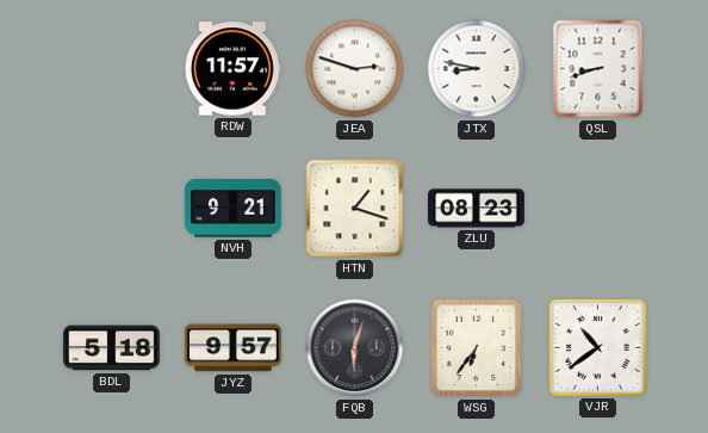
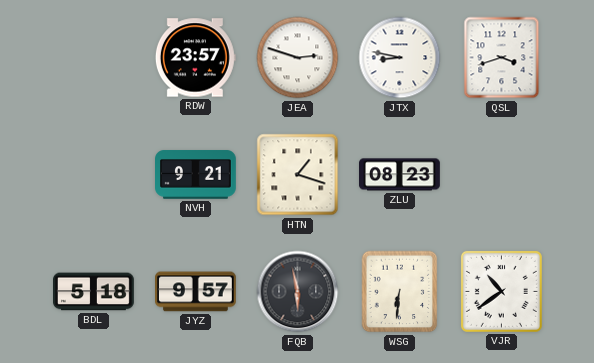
RDW: 11:57 -> 23:57
QSL: 8:42 -> 3:42
FQB: 6:03 -> 5:58
WSG: 6:36 -> 6:31
